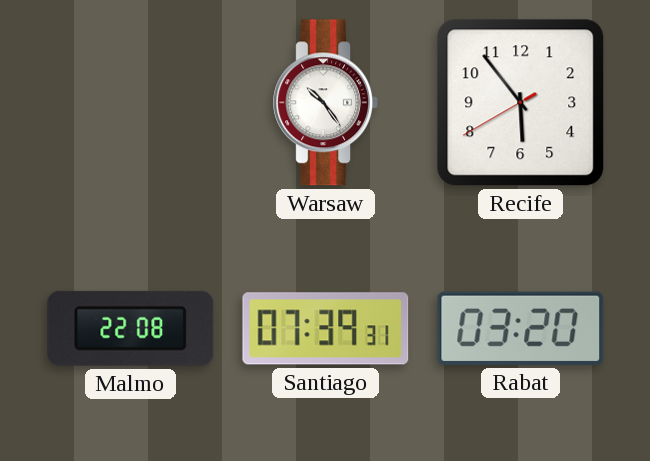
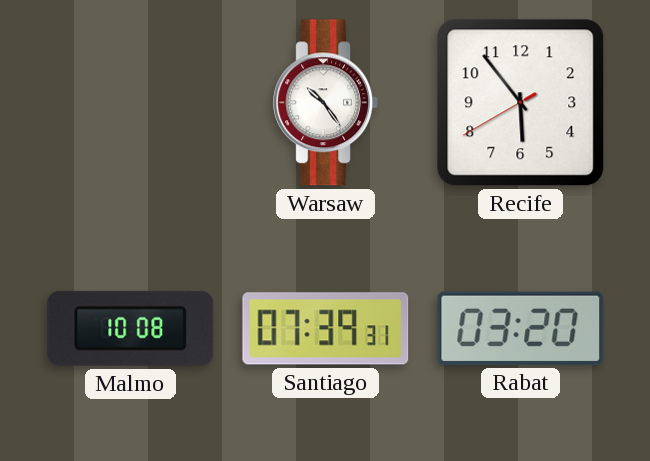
Malmo: 22:08 -> 10:08
